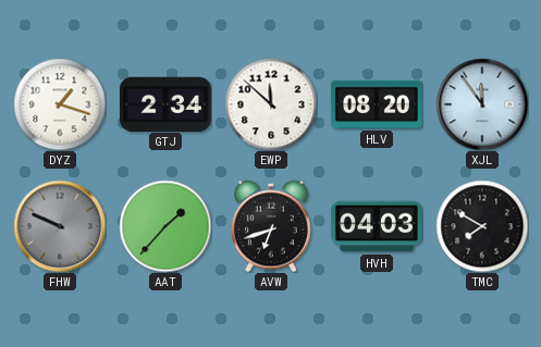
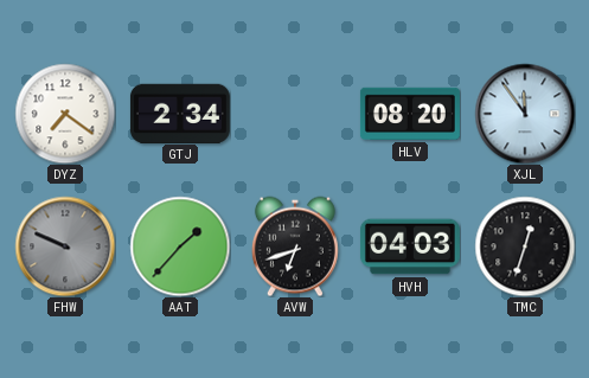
DYZ: 1:18 -> 7:21
EWP: 11:52 -> none
TMC: 7:50 -> 12:33
